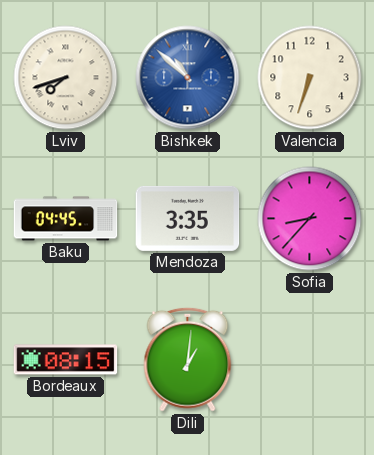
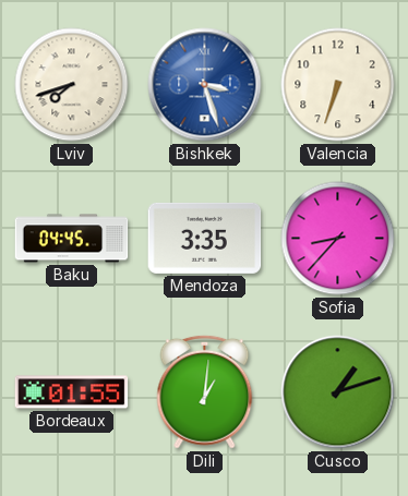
Bishkek: 10:52 -> 3:27
Bordeaux: 08:15 -> 01:55
Cusco: none -> 1:12
